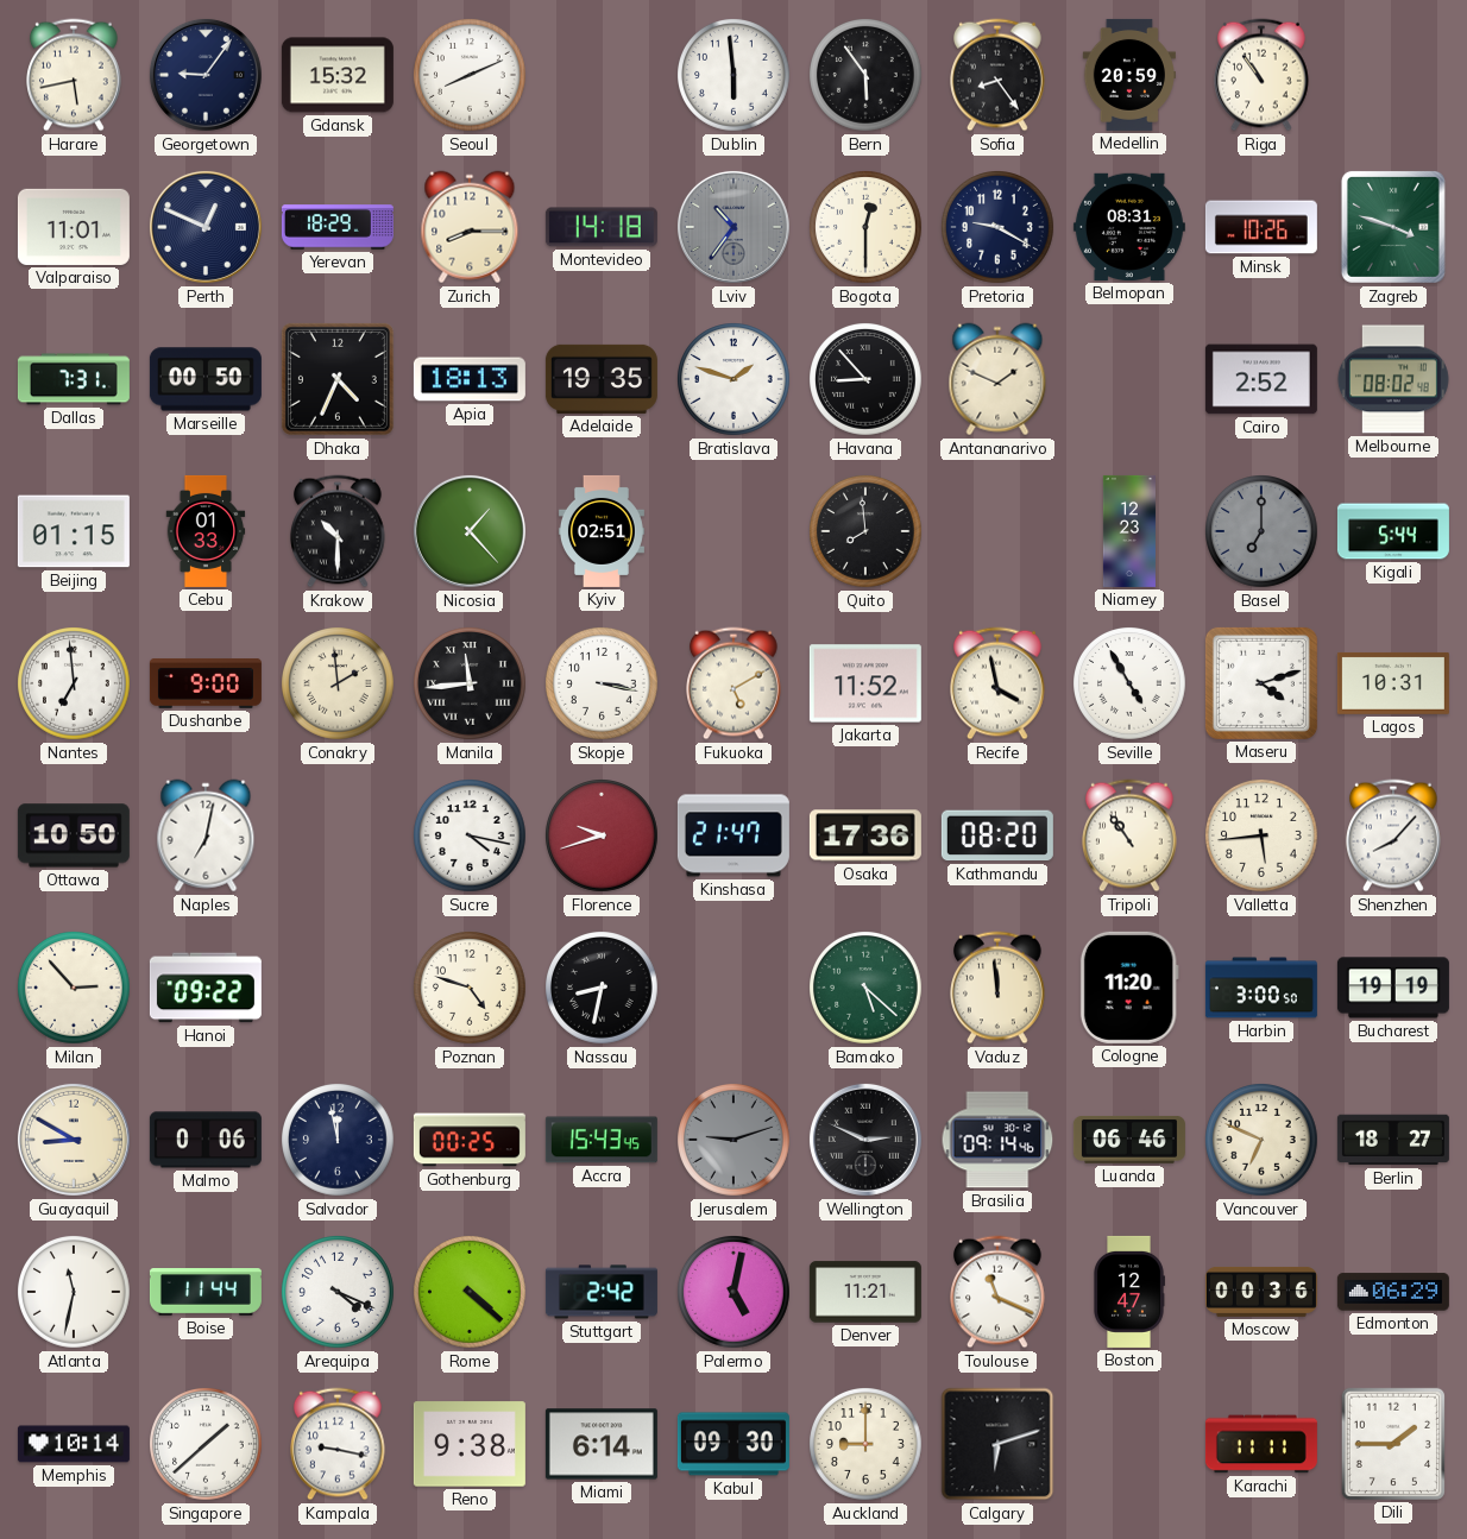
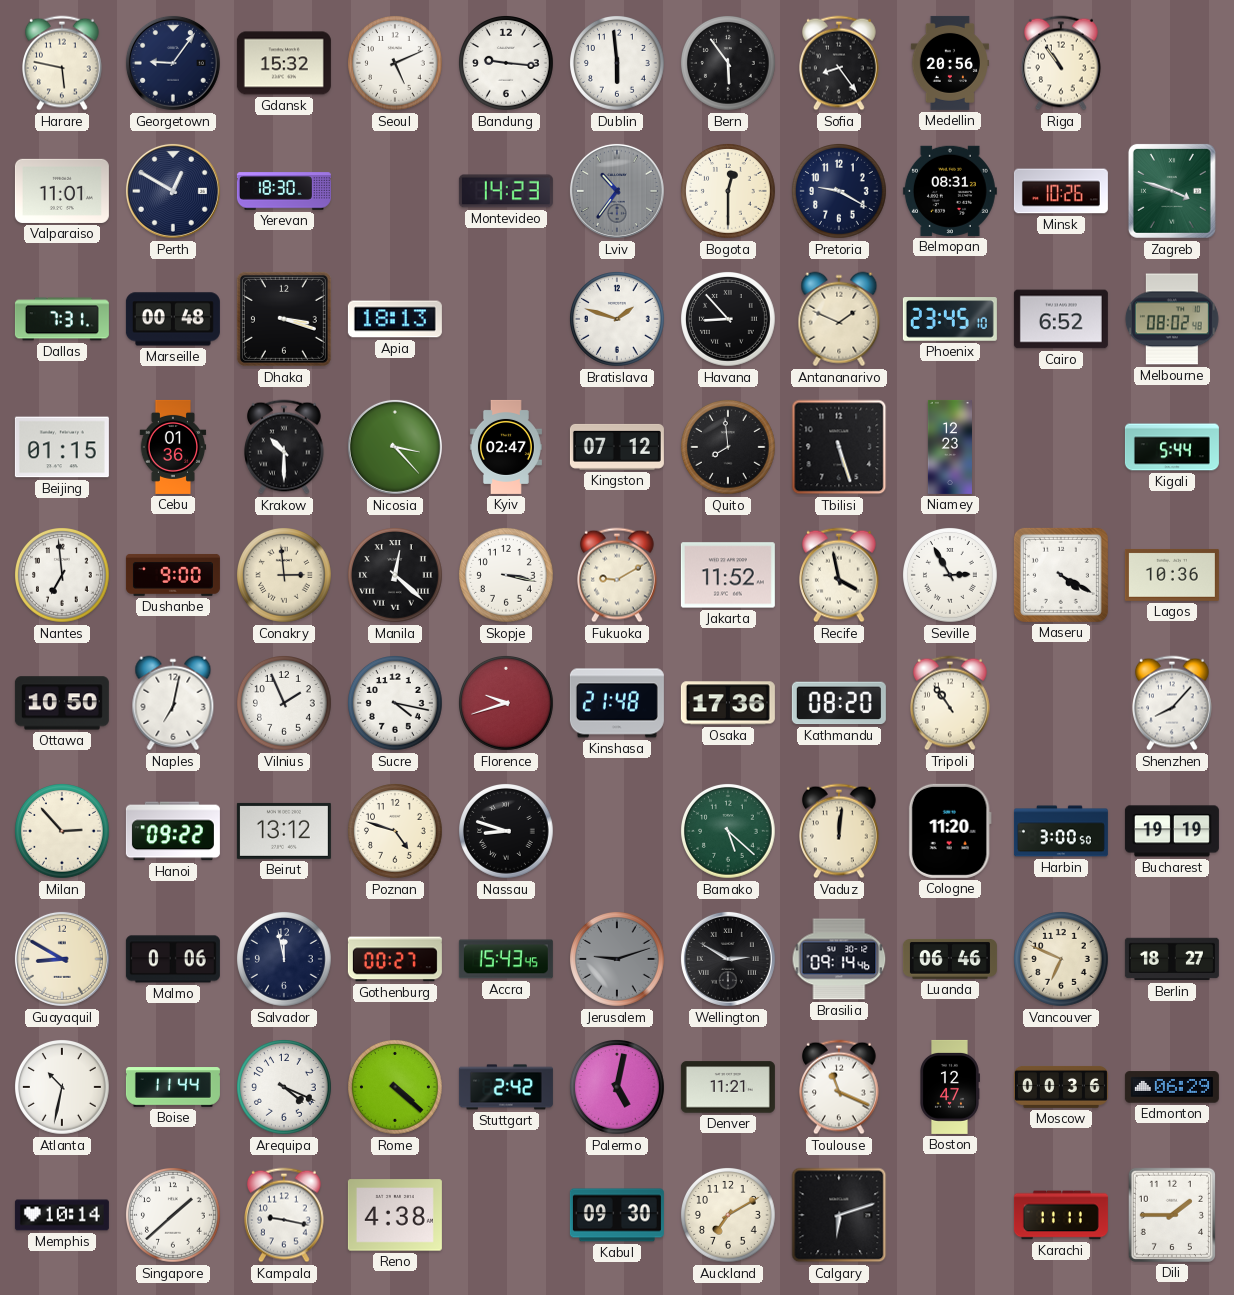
Harare: 5:43 -> 5:47
Seoul: 8:11 -> 5:11
Bandung: none -> 9:16
Medellin: 20:59 -> 20:56
Perth: 12:49 -> 12:50
Yerevan: 18:29 -> 18:30
Zurich: 8:15 -> none
Montevideo: 14:18 -> 14:23
Marseille: 00:50 -> 00:48
Dhaka: 4:34 -> 3:18
Adelaide: 19:35 -> none
Phoenix: none -> 23:45
Cairo: 2:52 -> 6:52
Cebu: 01:33 -> 01:36
Nicosia: 1:23 -> 3:23
Kyiv: 02:51 -> 02:47
Kingston: none -> 07:12
Tbilisi: none -> 5:27
Basel: 7:00 -> none
Conakry: 1:59 -> 2:59
Manila: 11:44 -> 12:22
Fukuoka: 5:10 -> 9:10
Seville: 4:55 -> 2:55
Maseru: 4:12 -> 4:20
Lagos: 10:31 -> 10:36
Vilnius: none -> 1:56
Kinshasa: 21:47 -> 21:48
Valletta: 5:44 -> none
Beirut: none -> 13:12
Nassau: 8:32 -> 8:48
Vaduz: 11:59 -> 12:01
Gothenburg: 00:25 -> 00:27
Wellington: 2:49 -> 2:50
Atlanta: 11:32 -> 10:32
Reno: 9:38 -> 4:38
Miami: 6:14 -> none
Auckland: 9:00 -> 7:10
